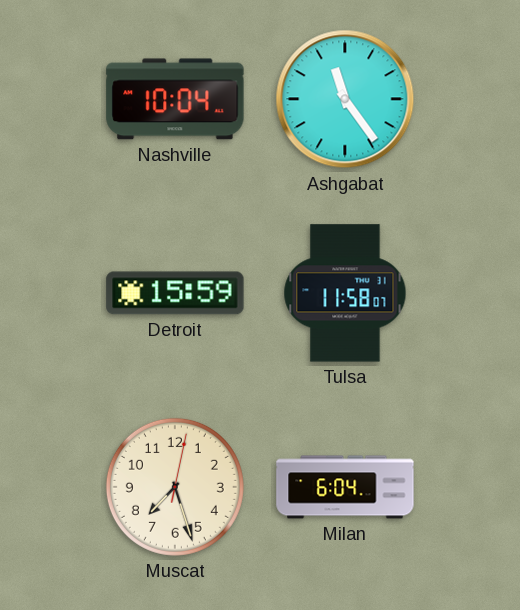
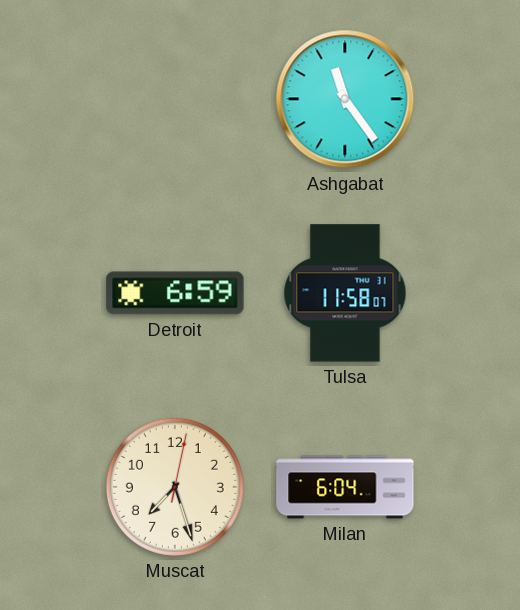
Nashville: 10:04 -> none
Detroit: 15:59 -> 6:59
